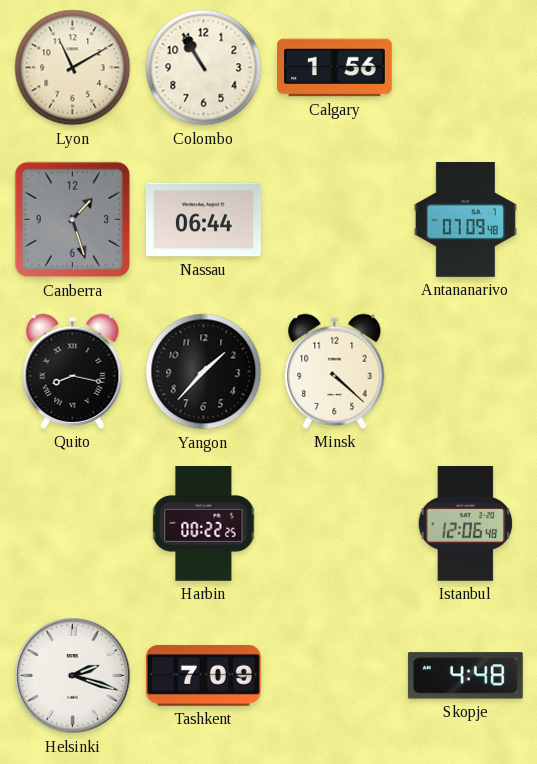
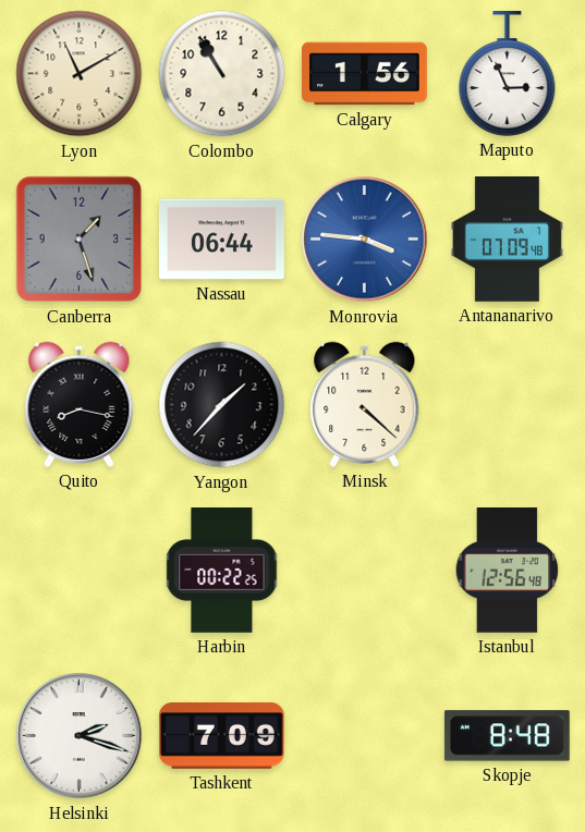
Maputo: none -> 2:56
Monrovia: none -> 3:46
Istanbul: 12:06 -> 12:56
Skopje: 4:48 -> 8:48
